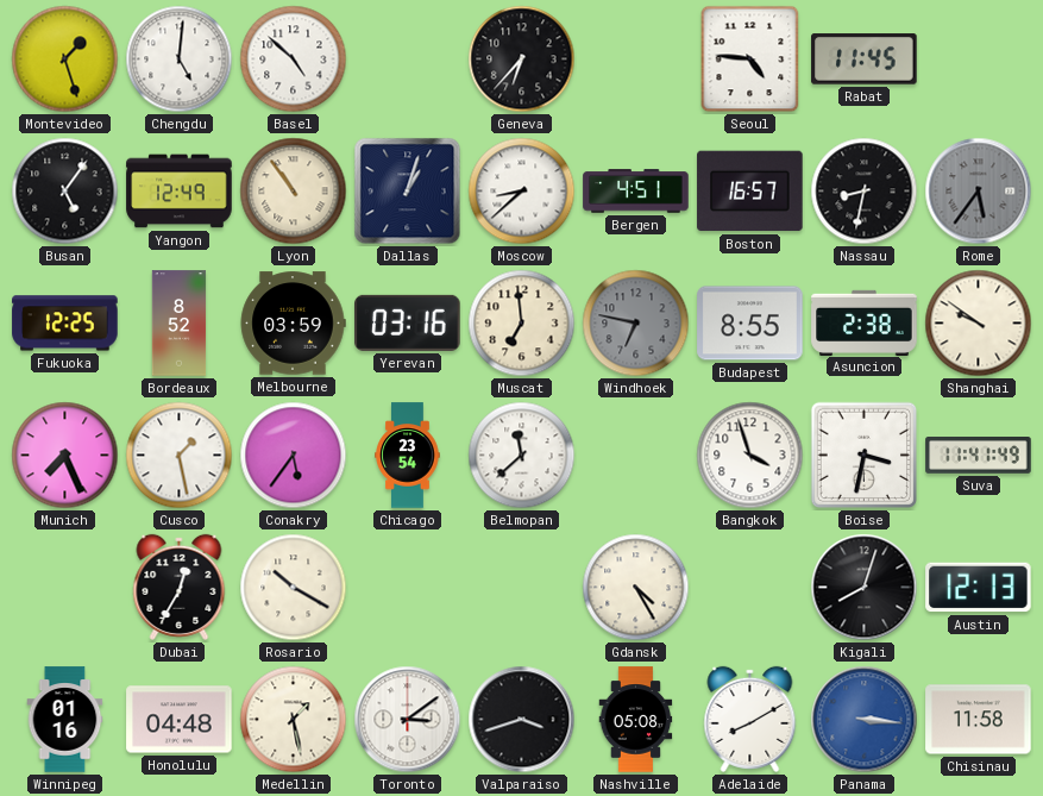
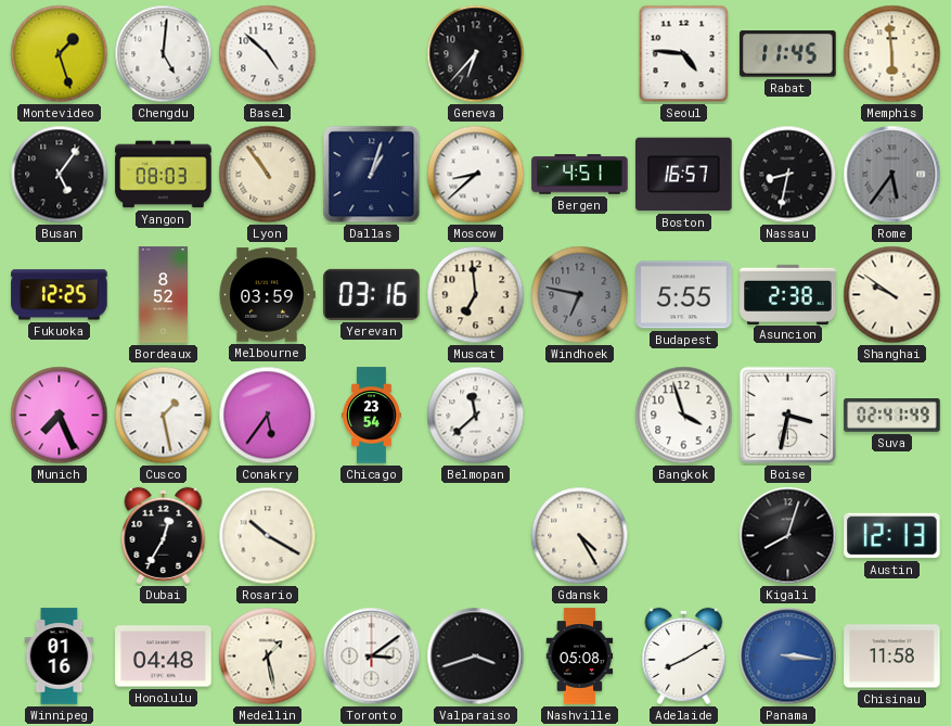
Memphis: none -> 5:59
Yangon: 12:49 -> 08:03
Budapest: 8:55 -> 5:55
Suva: 11:41 -> 02:41
